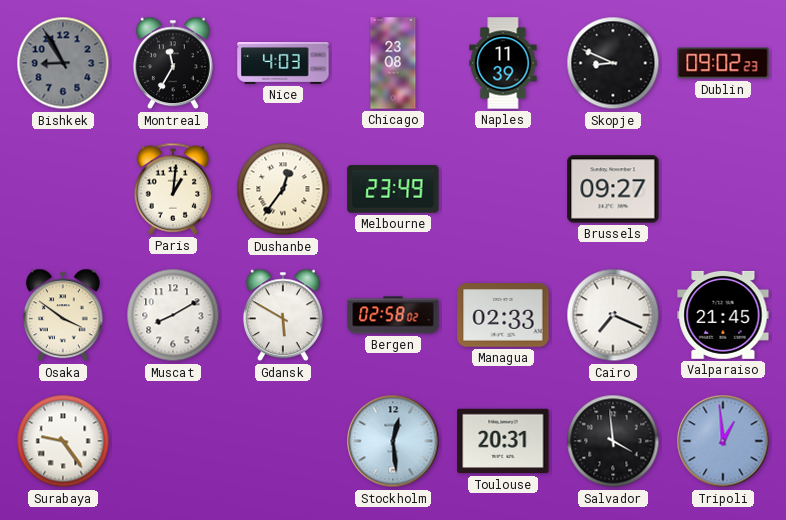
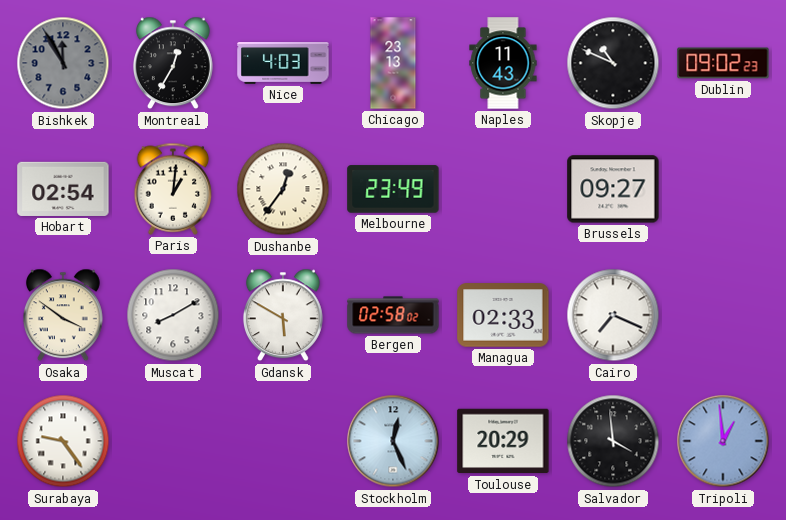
Bishkek: 8:55 -> 11:55
Montreal: 11:35 -> 12:35
Chicago: 23:08 -> 23:13
Naples: 11:39 -> 11:43
Skopje: 8:49 -> 10:49
Hobart: none -> 02:54
Valparaiso: 21:45 -> none
Stockholm: 12:29 -> 12:26
Toulouse: 20:31 -> 20:29
